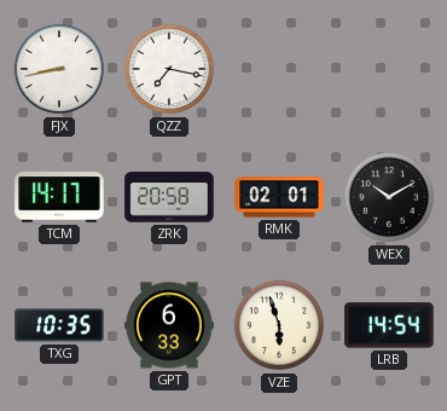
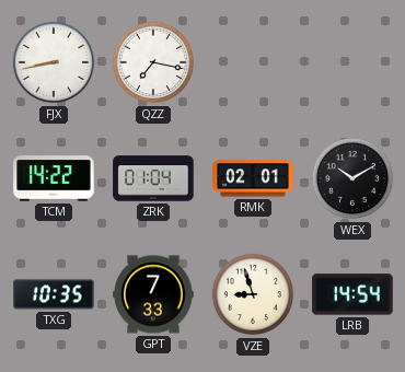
TCM: 14:17 -> 14:22
ZRK: 20:58 -> 01:04
GPT: 6:33 -> 7:33
VZE: 5:57 -> 8:57
